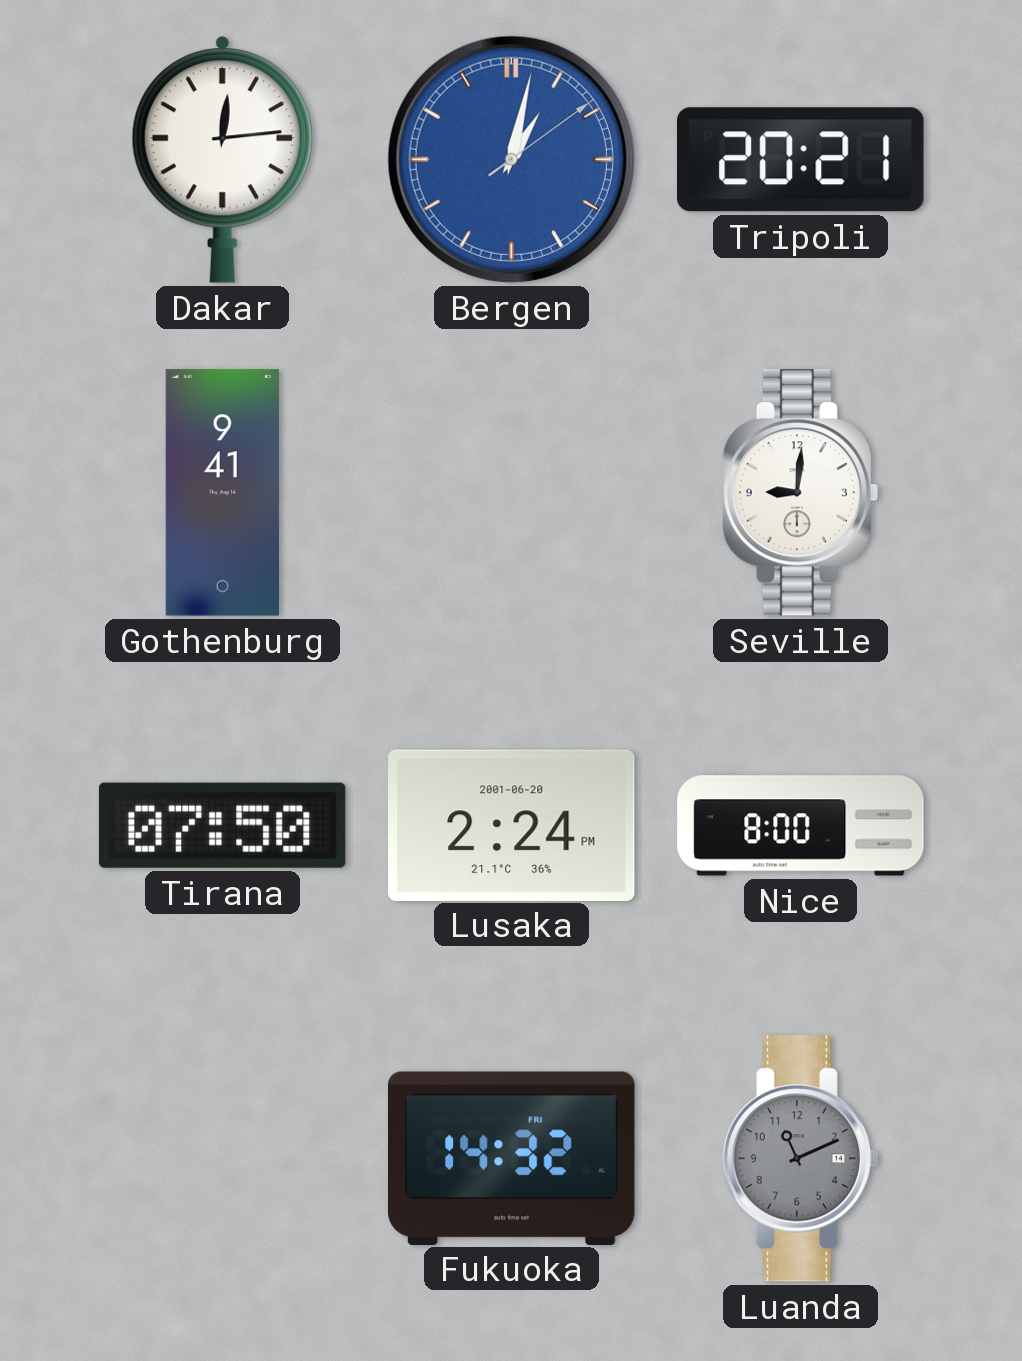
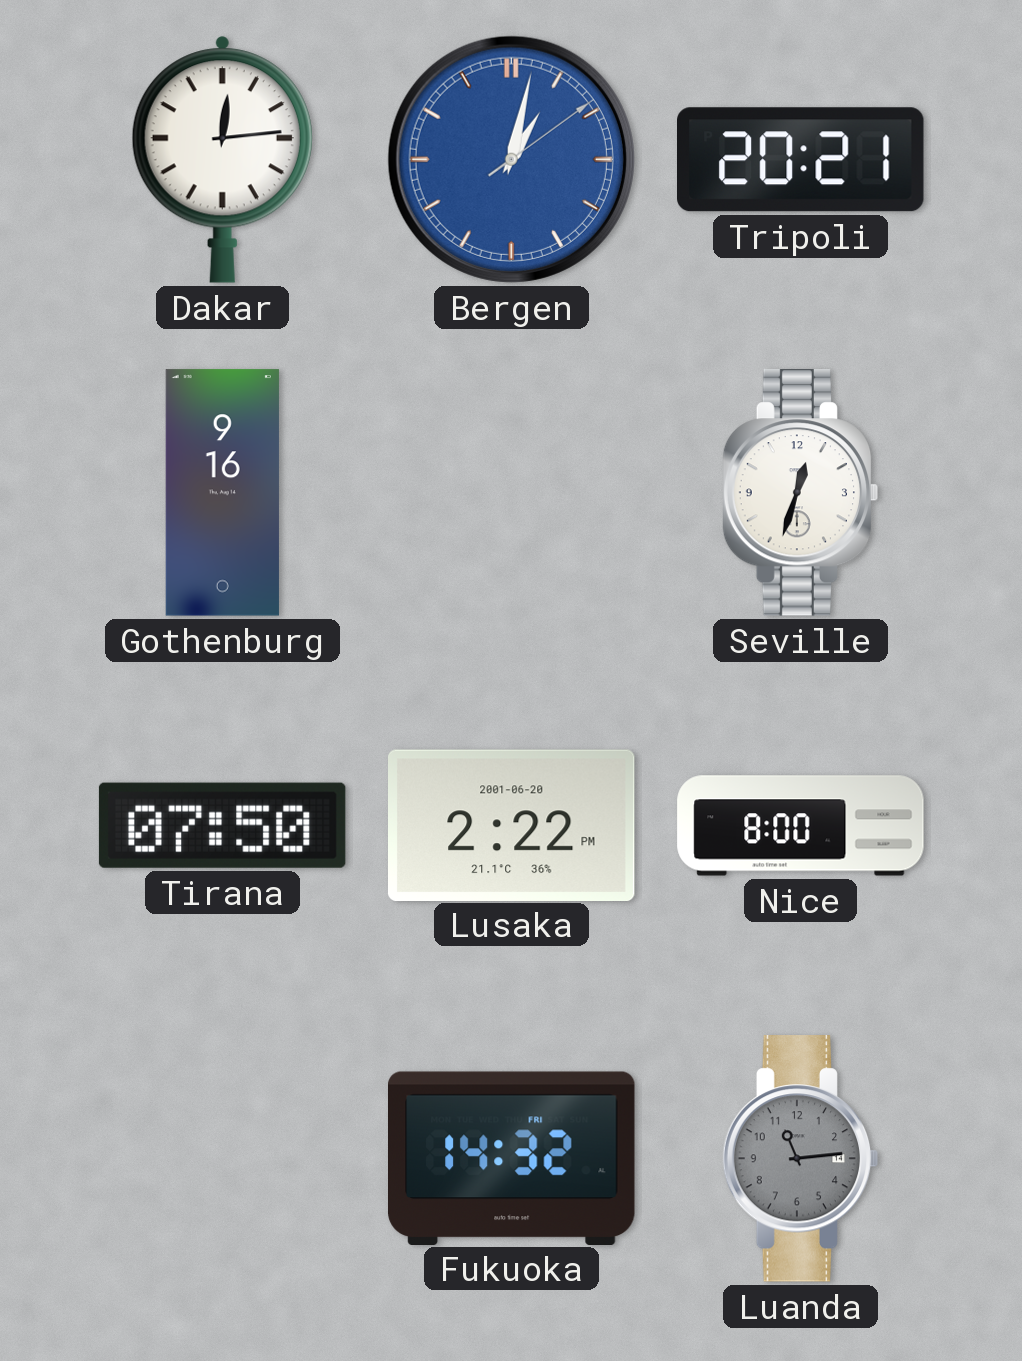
Gothenburg: 9:41 -> 9:16
Seville: 9:01 -> 12:33
Lusaka: 2:24 -> 2:22
Luanda: 11:11 -> 11:14
